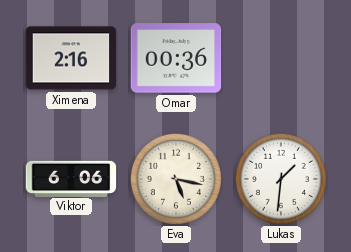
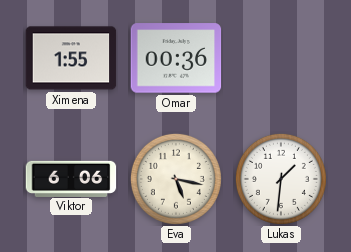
Ximena: 2:16 -> 1:55
